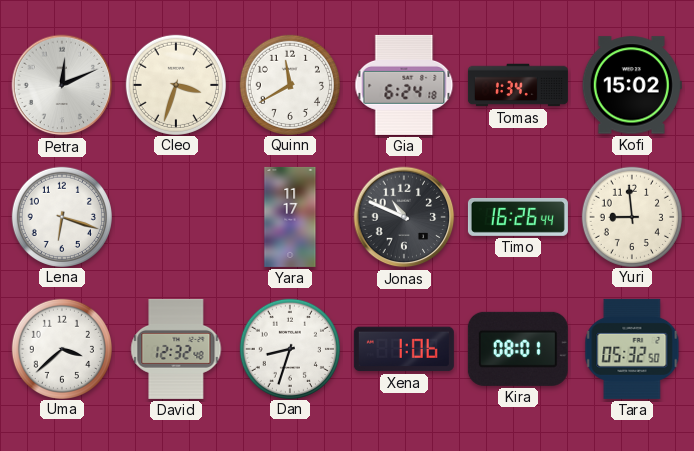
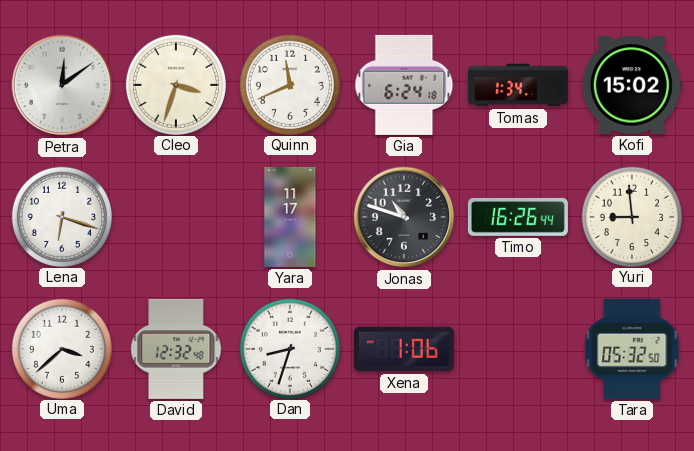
Petra: 12:11 -> 12:09
Quinn: 11:40 -> 11:41
Jonas: 10:49 -> 10:48
Kira: 08:01 -> none
